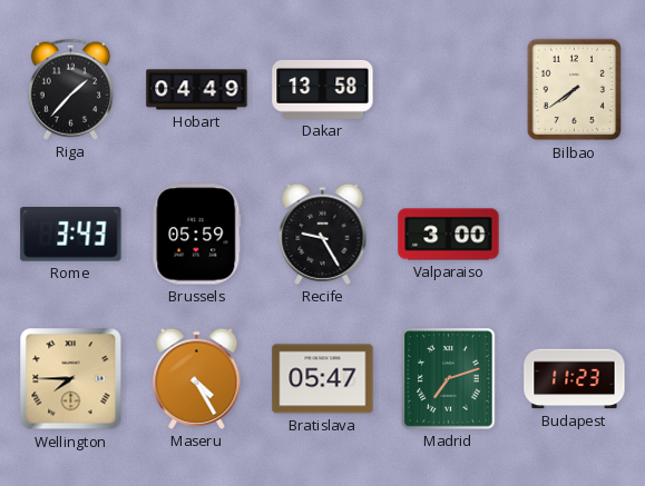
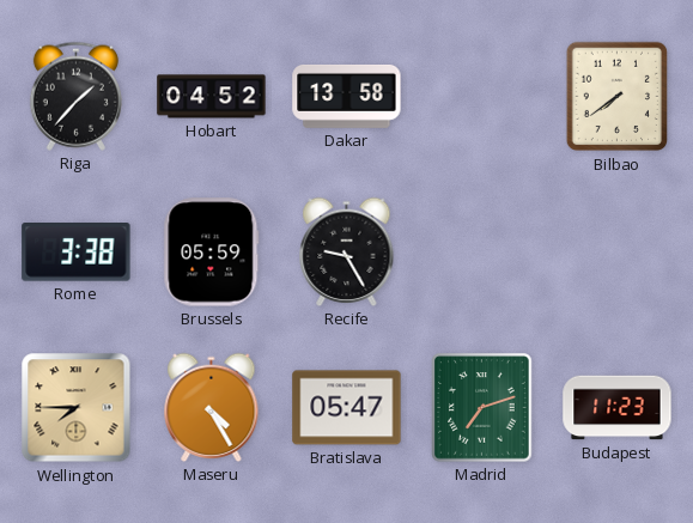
Hobart: 04:49 -> 04:52
Rome: 3:43 -> 3:38
Valparaiso: 3:00 -> none
